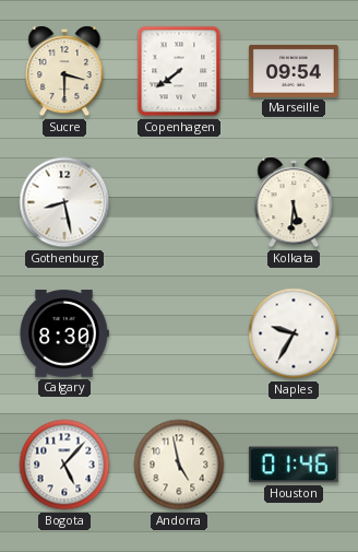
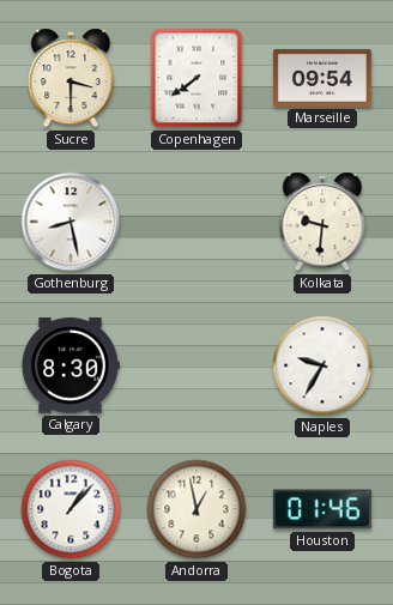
Kolkata: 5:31 -> 9:31
Bogota: 5:07 -> 1:07
Andorra: 4:58 -> 12:58
